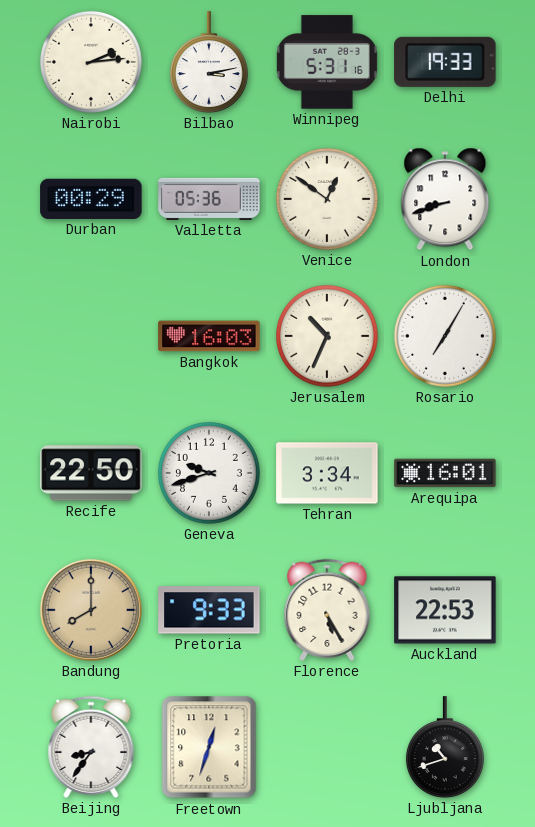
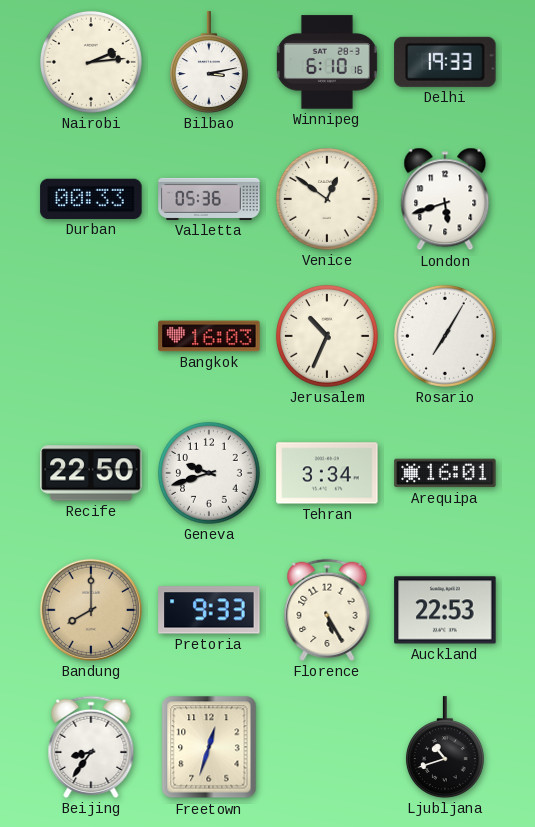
Winnipeg: 5:31 -> 6:10
Durban: 00:29 -> 00:33
London: 8:42 -> 5:42
